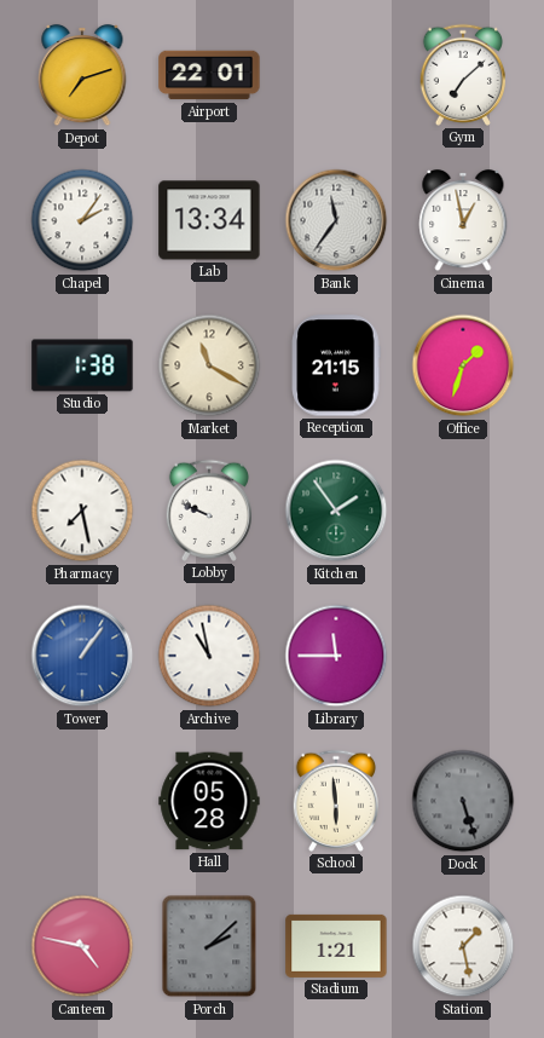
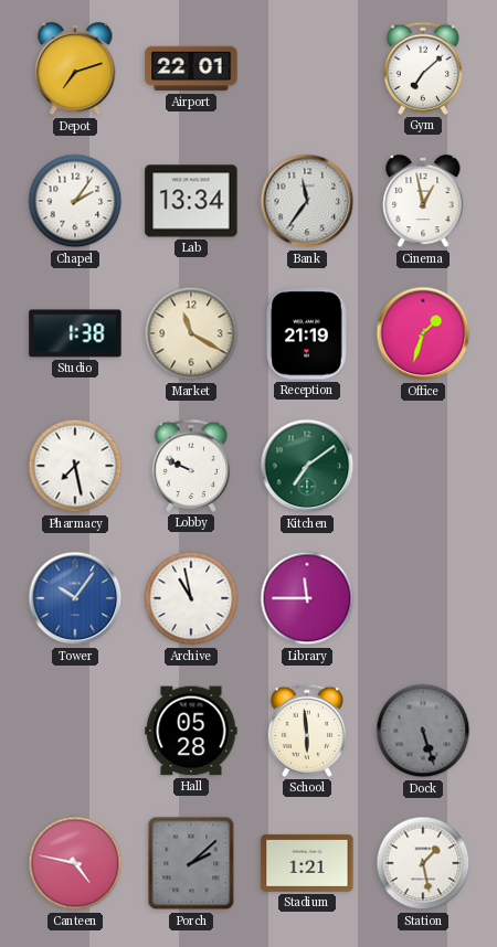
Reception: 21:15 -> 21:19
Kitchen: 1:54 -> 7:09
Tower: 1:06 -> 10:06
